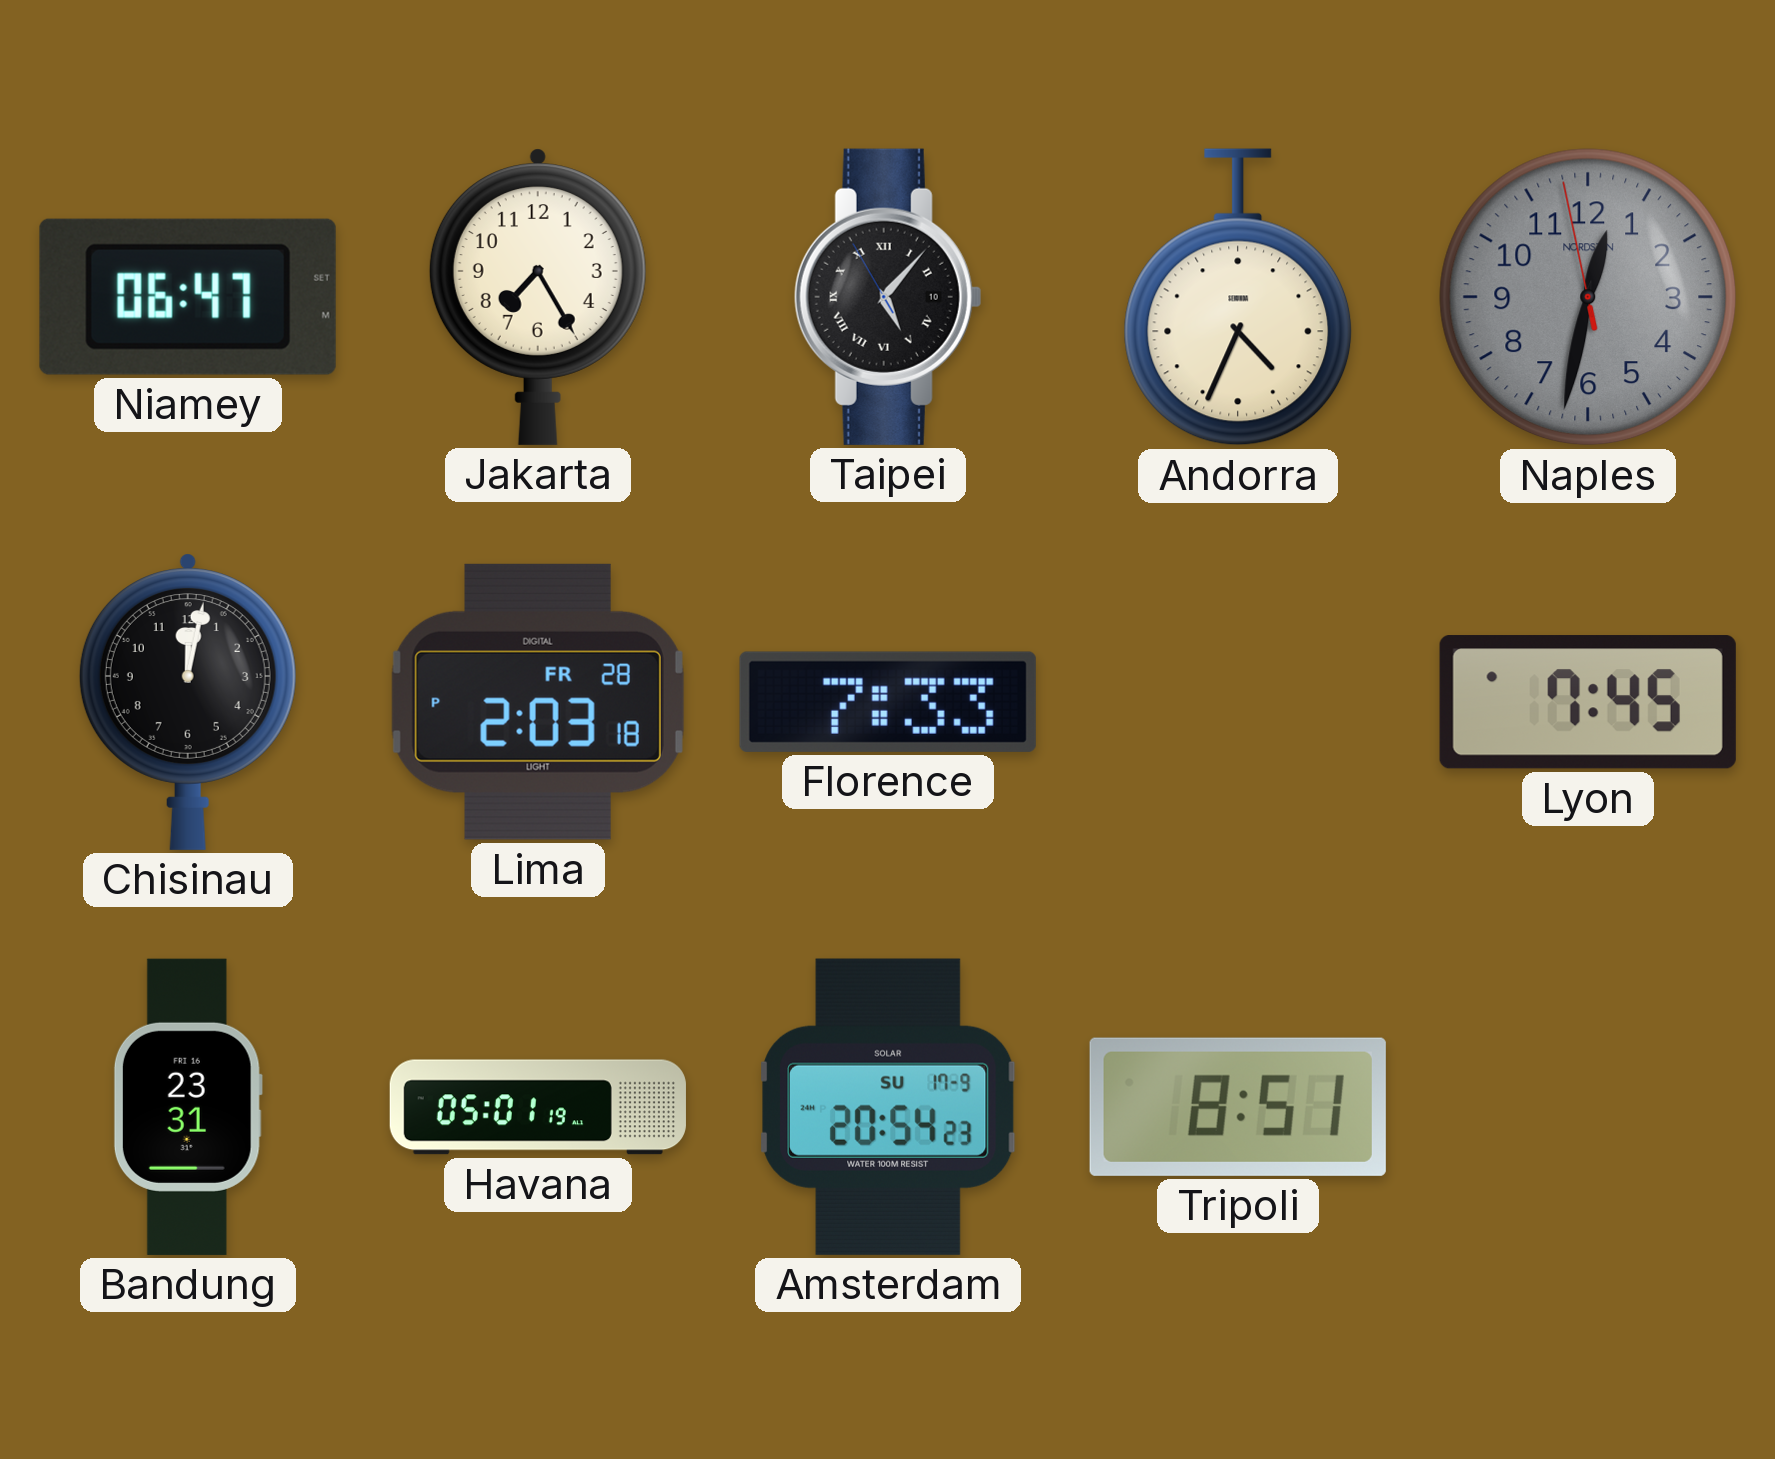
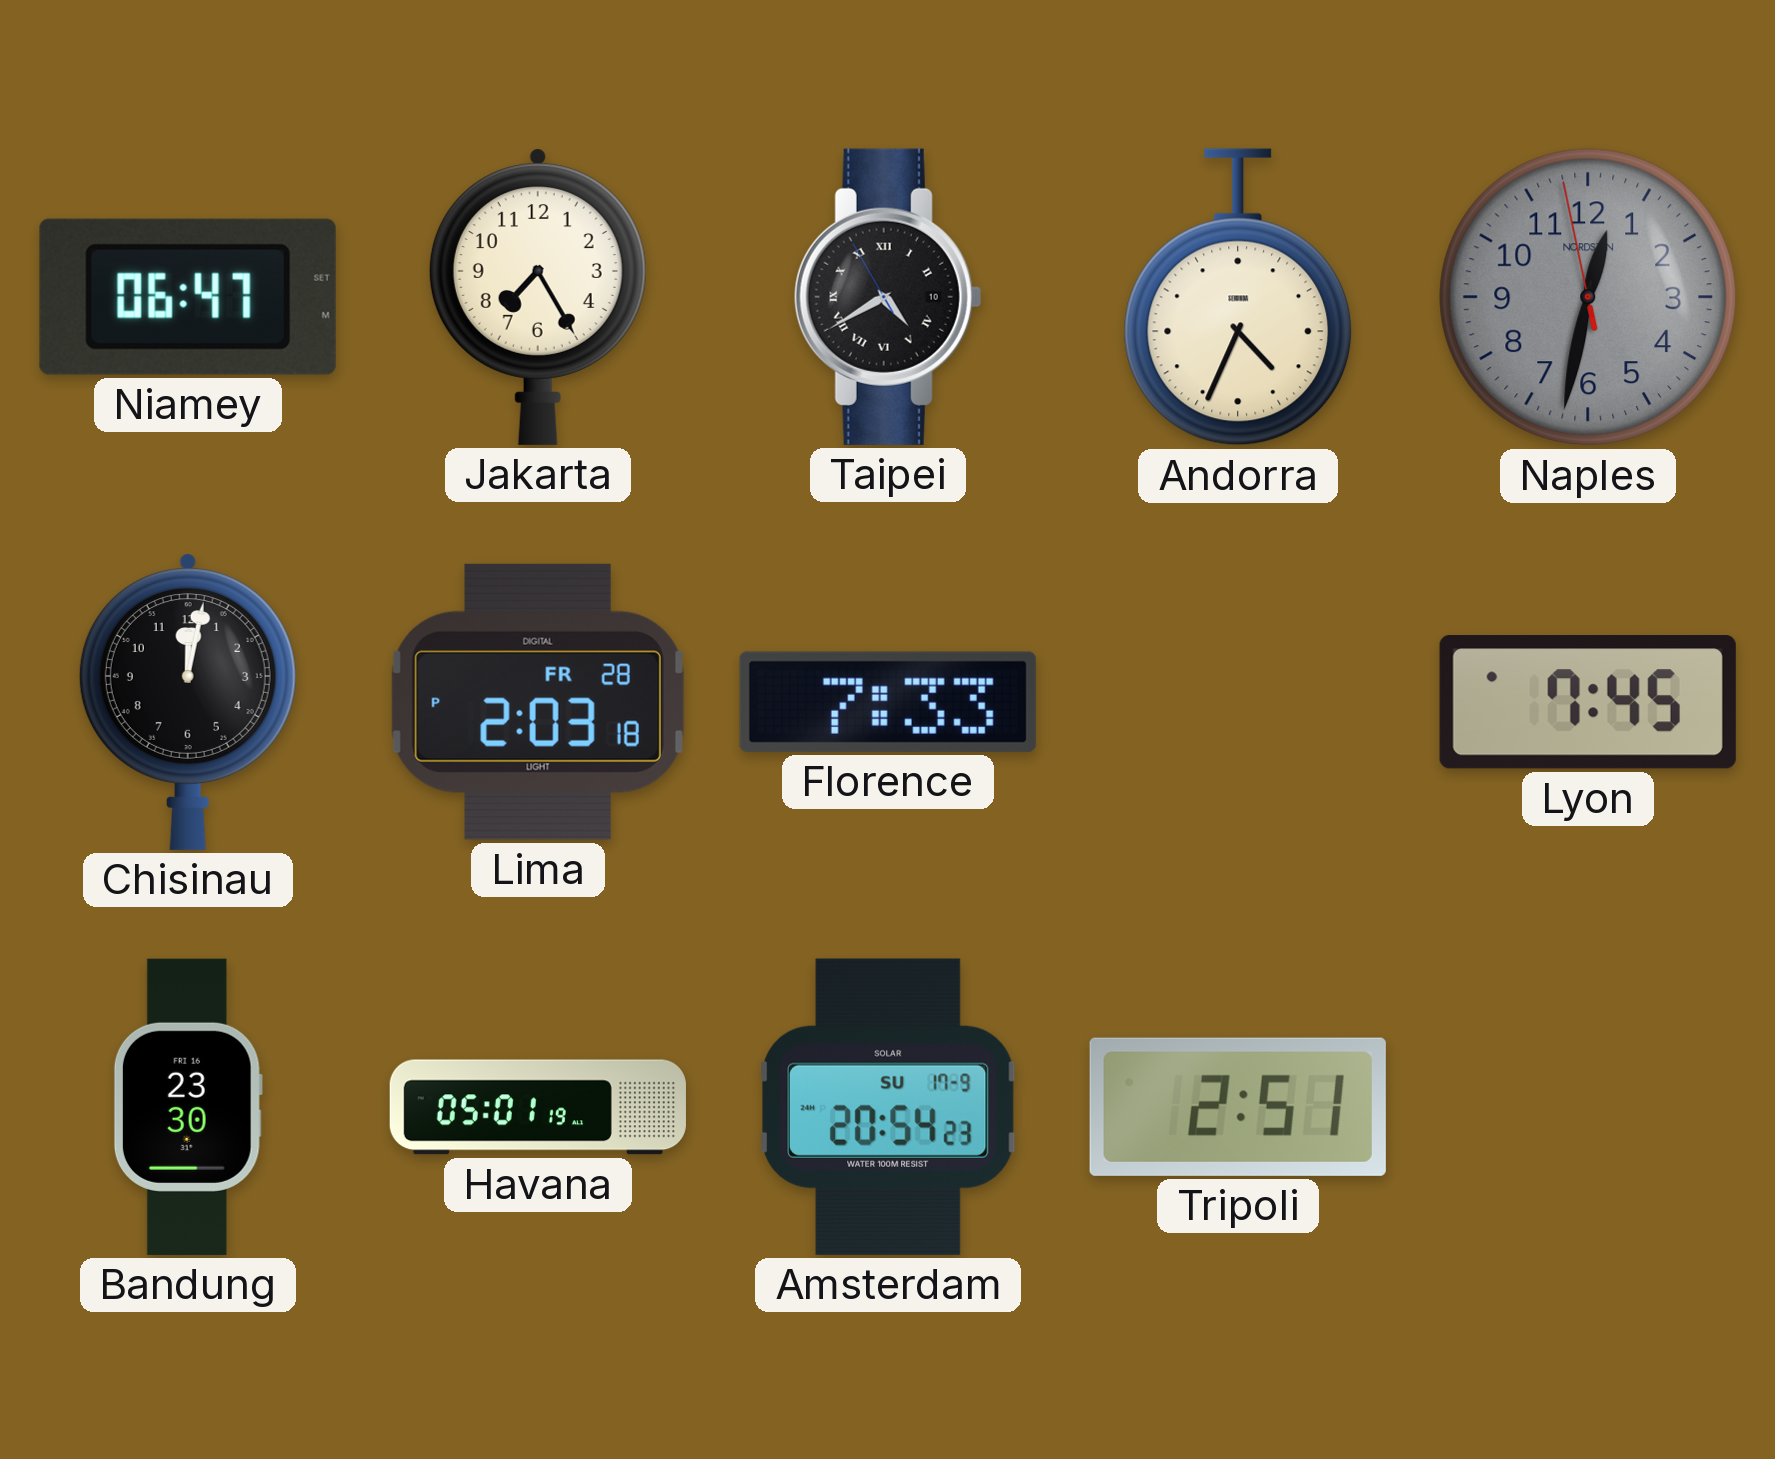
Taipei: 5:06 -> 4:39
Bandung: 23:31 -> 23:30
Tripoli: 8:51 -> 2:51
